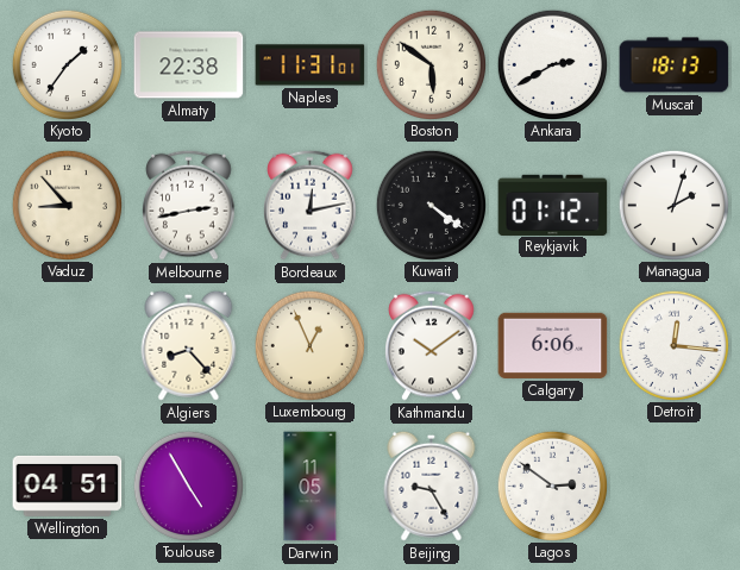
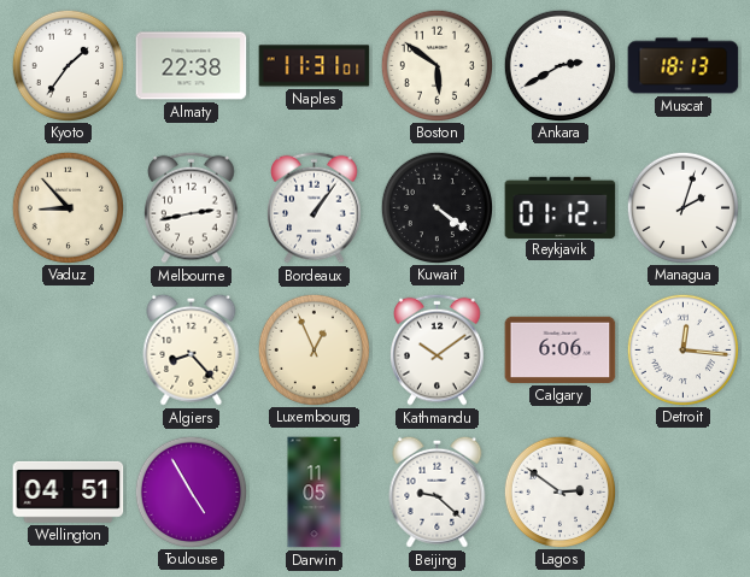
Bordeaux: 12:13 -> 1:06
Beijing: 9:25 -> 9:22
